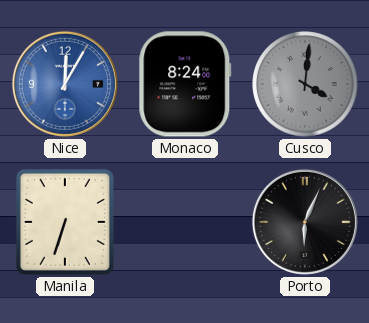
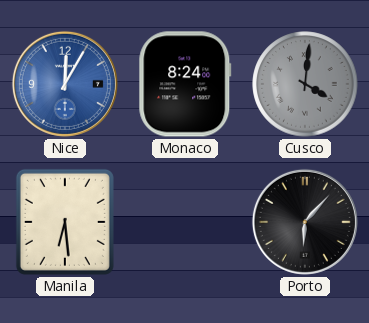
Manila: 6:33 -> 6:29
Porto: 6:04 -> 6:07
